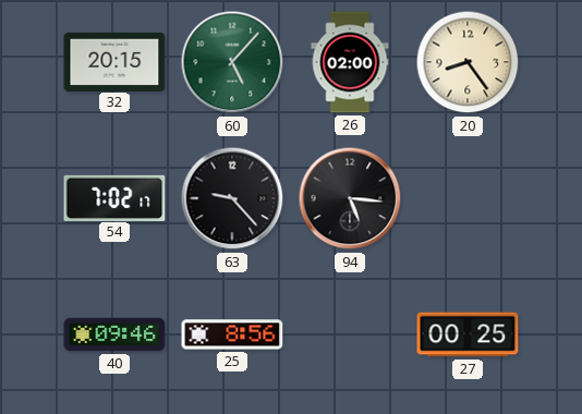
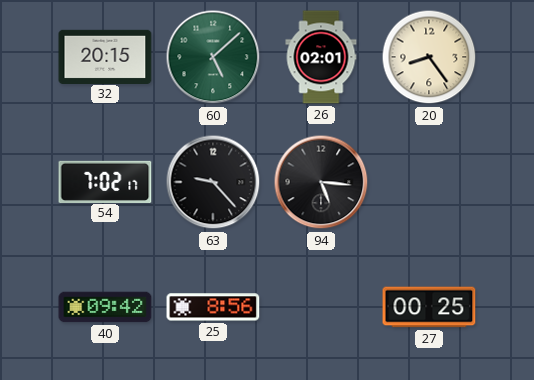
60: 5:07 -> 5:08
26: 02:00 -> 02:01
40: 09:46 -> 09:42
